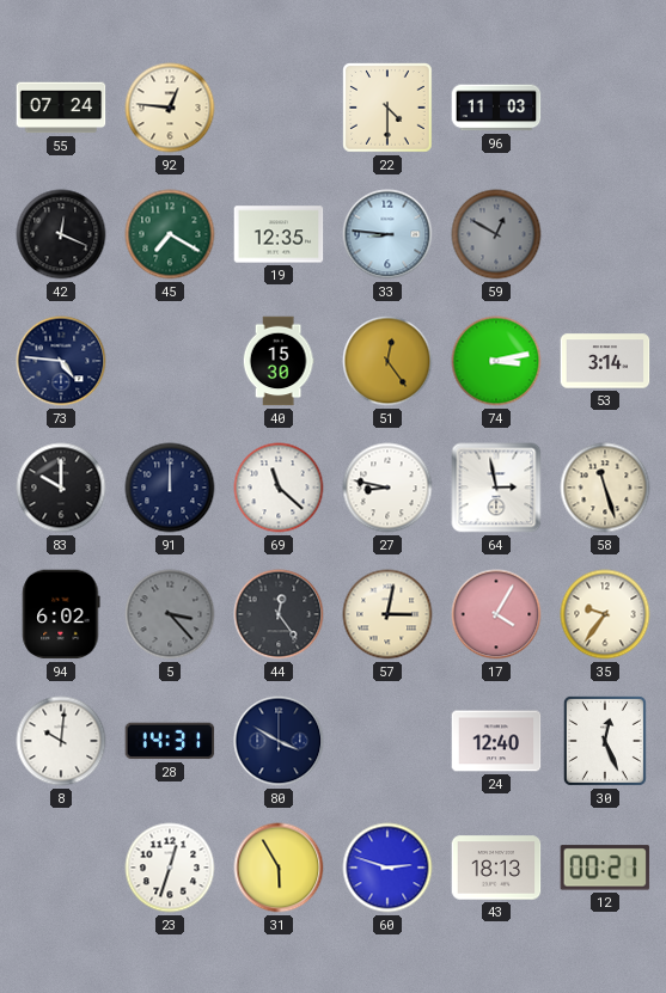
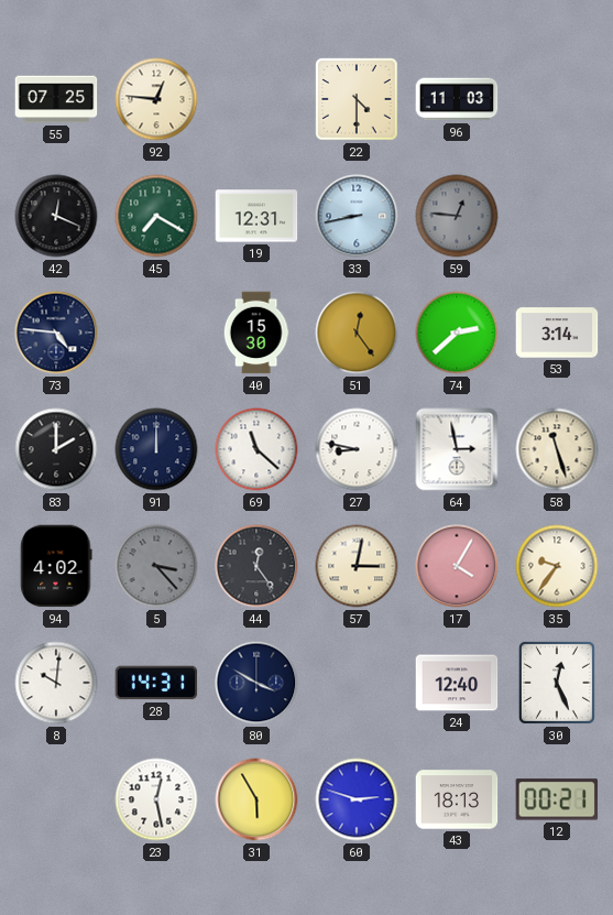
55: 07:24 -> 07:25
19: 12:35 -> 12:31
33: 8:46 -> 8:43
59: 12:50 -> 12:46
74: 3:13 -> 2:38
83: 10:00 -> 2:00
94: 6:02 -> 4:02
23: 12:33 -> 12:28
